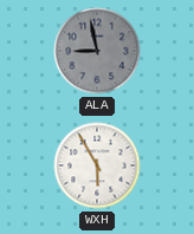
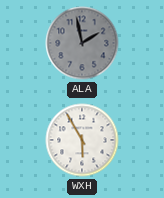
ALA: 8:58 -> 1:58
